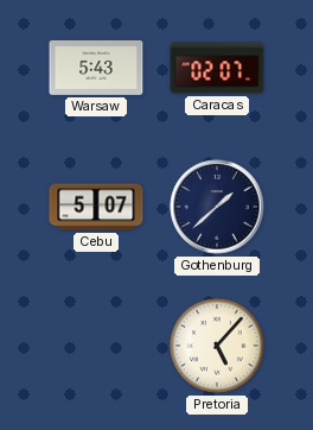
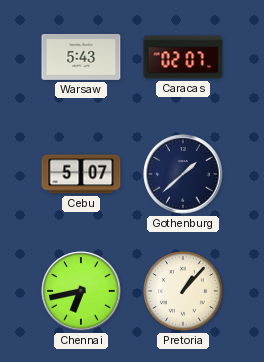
Chennai: none -> 6:43
Pretoria: 5:07 -> 1:07
